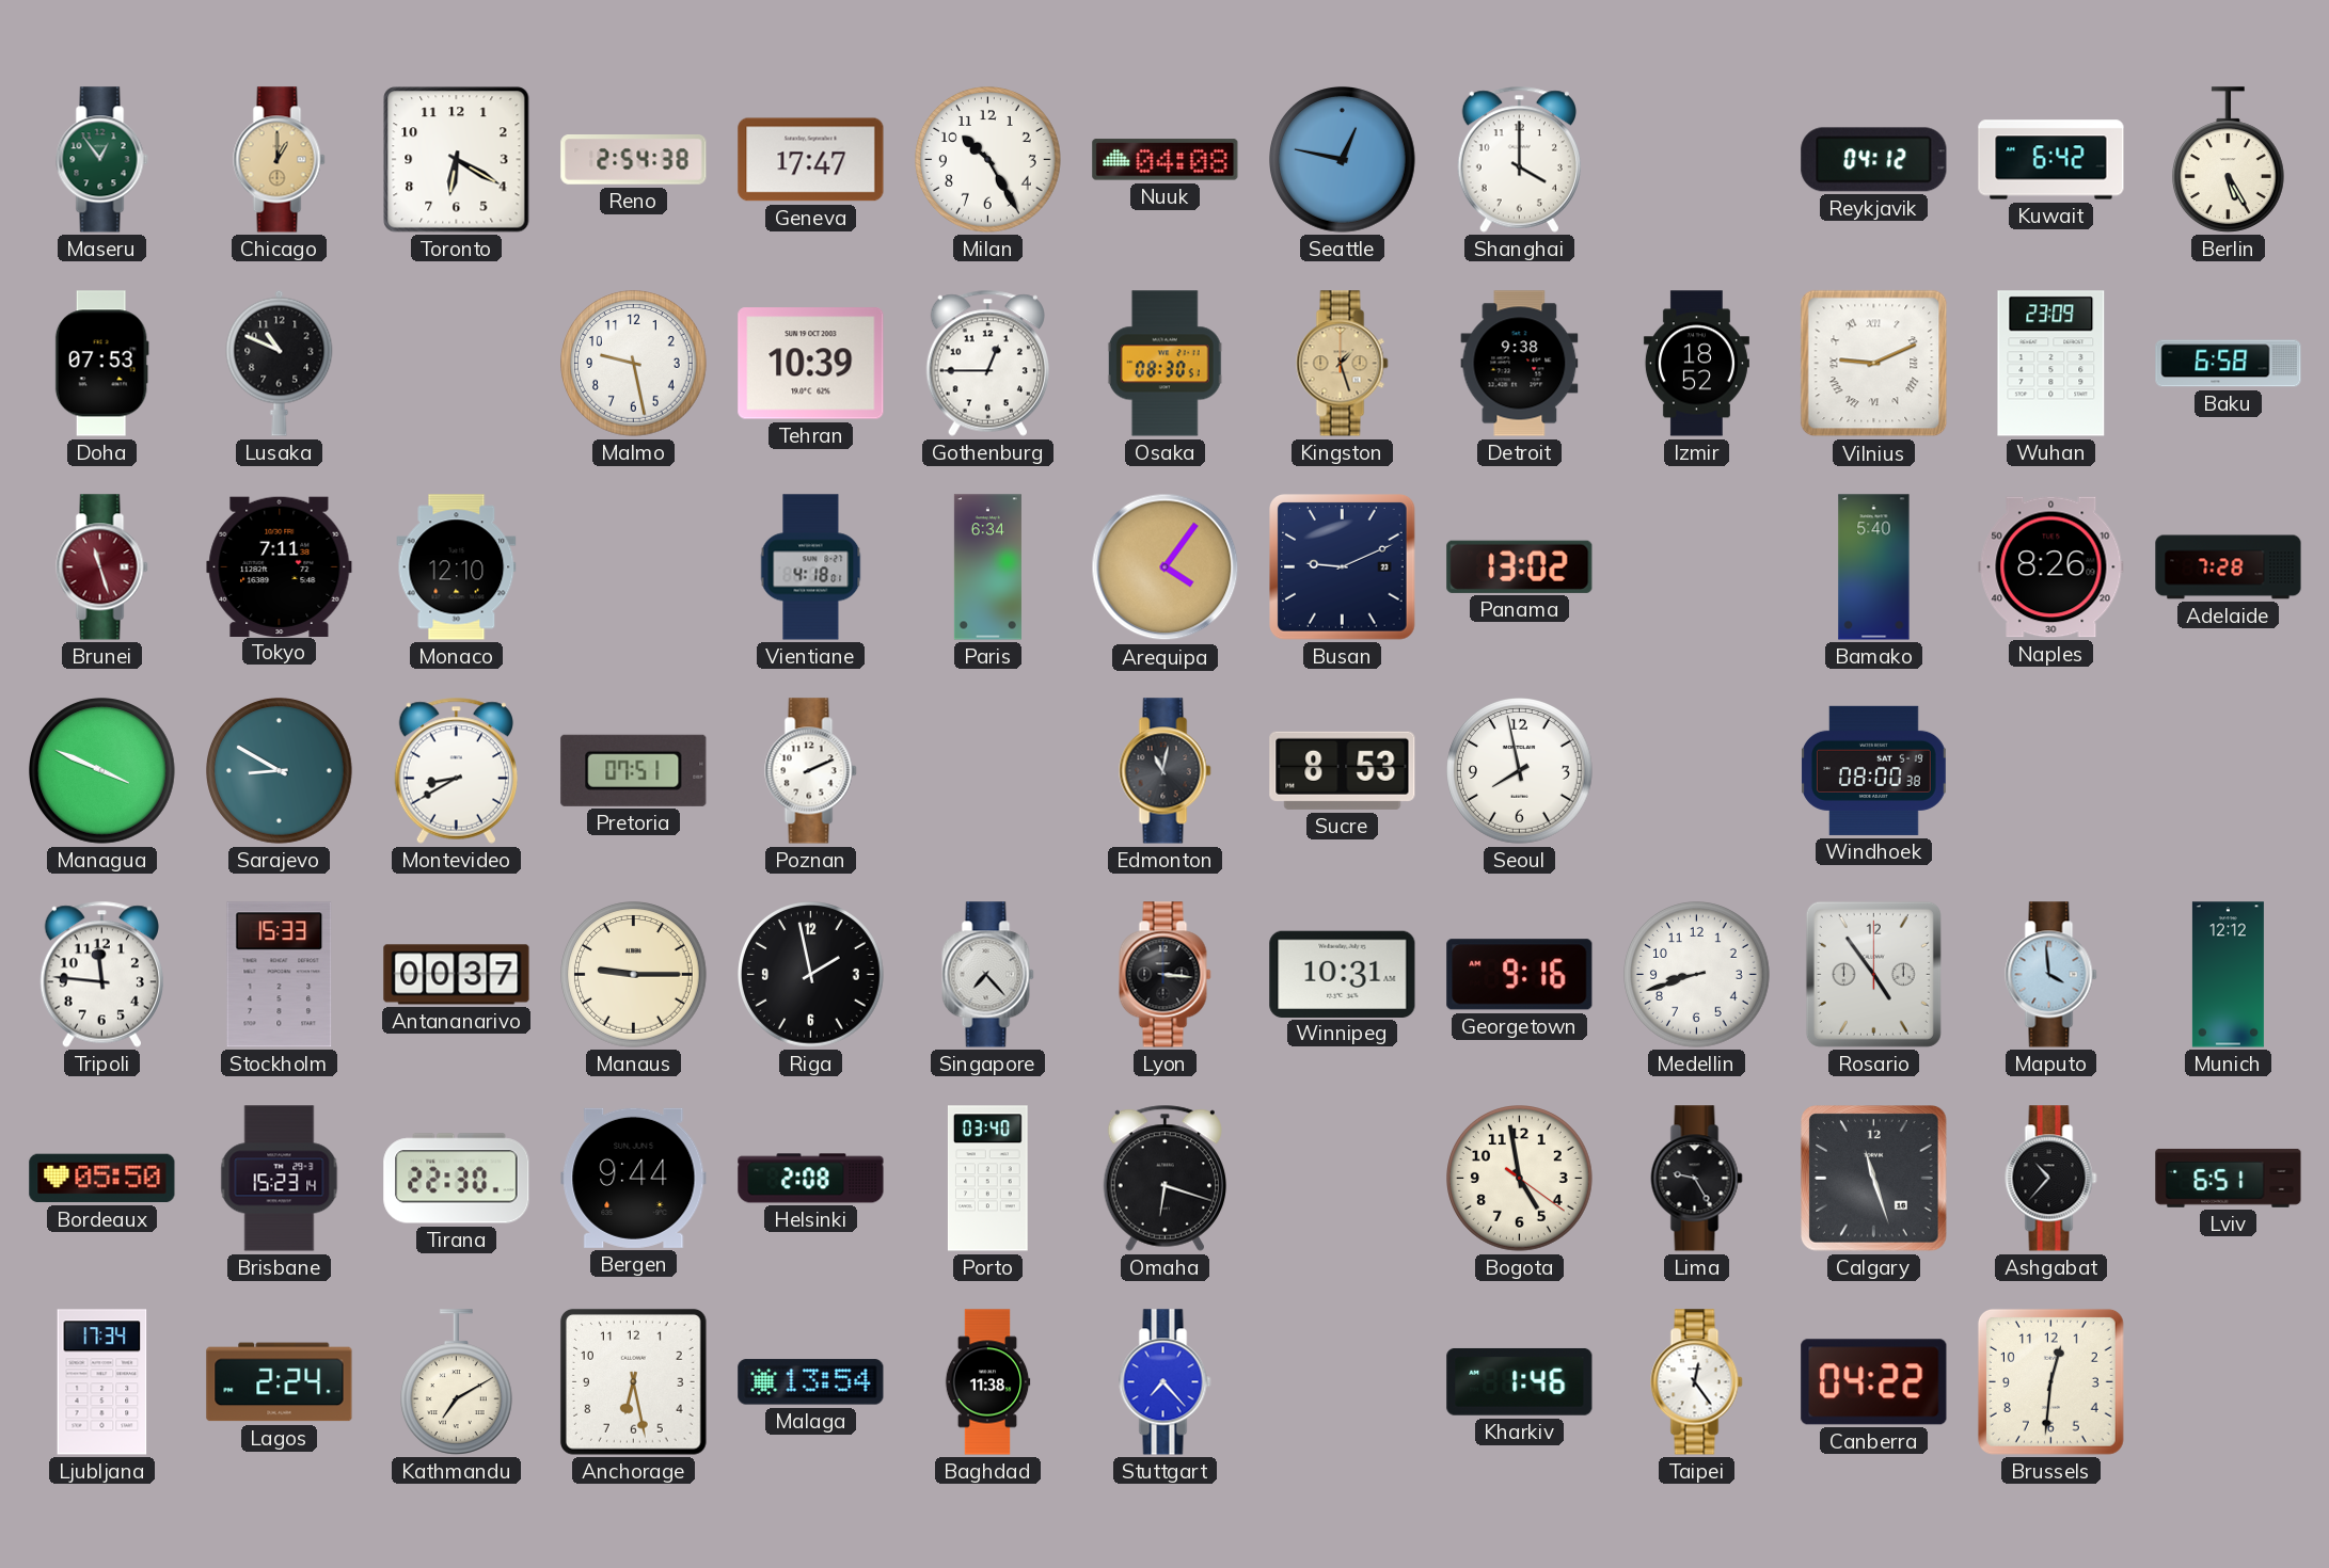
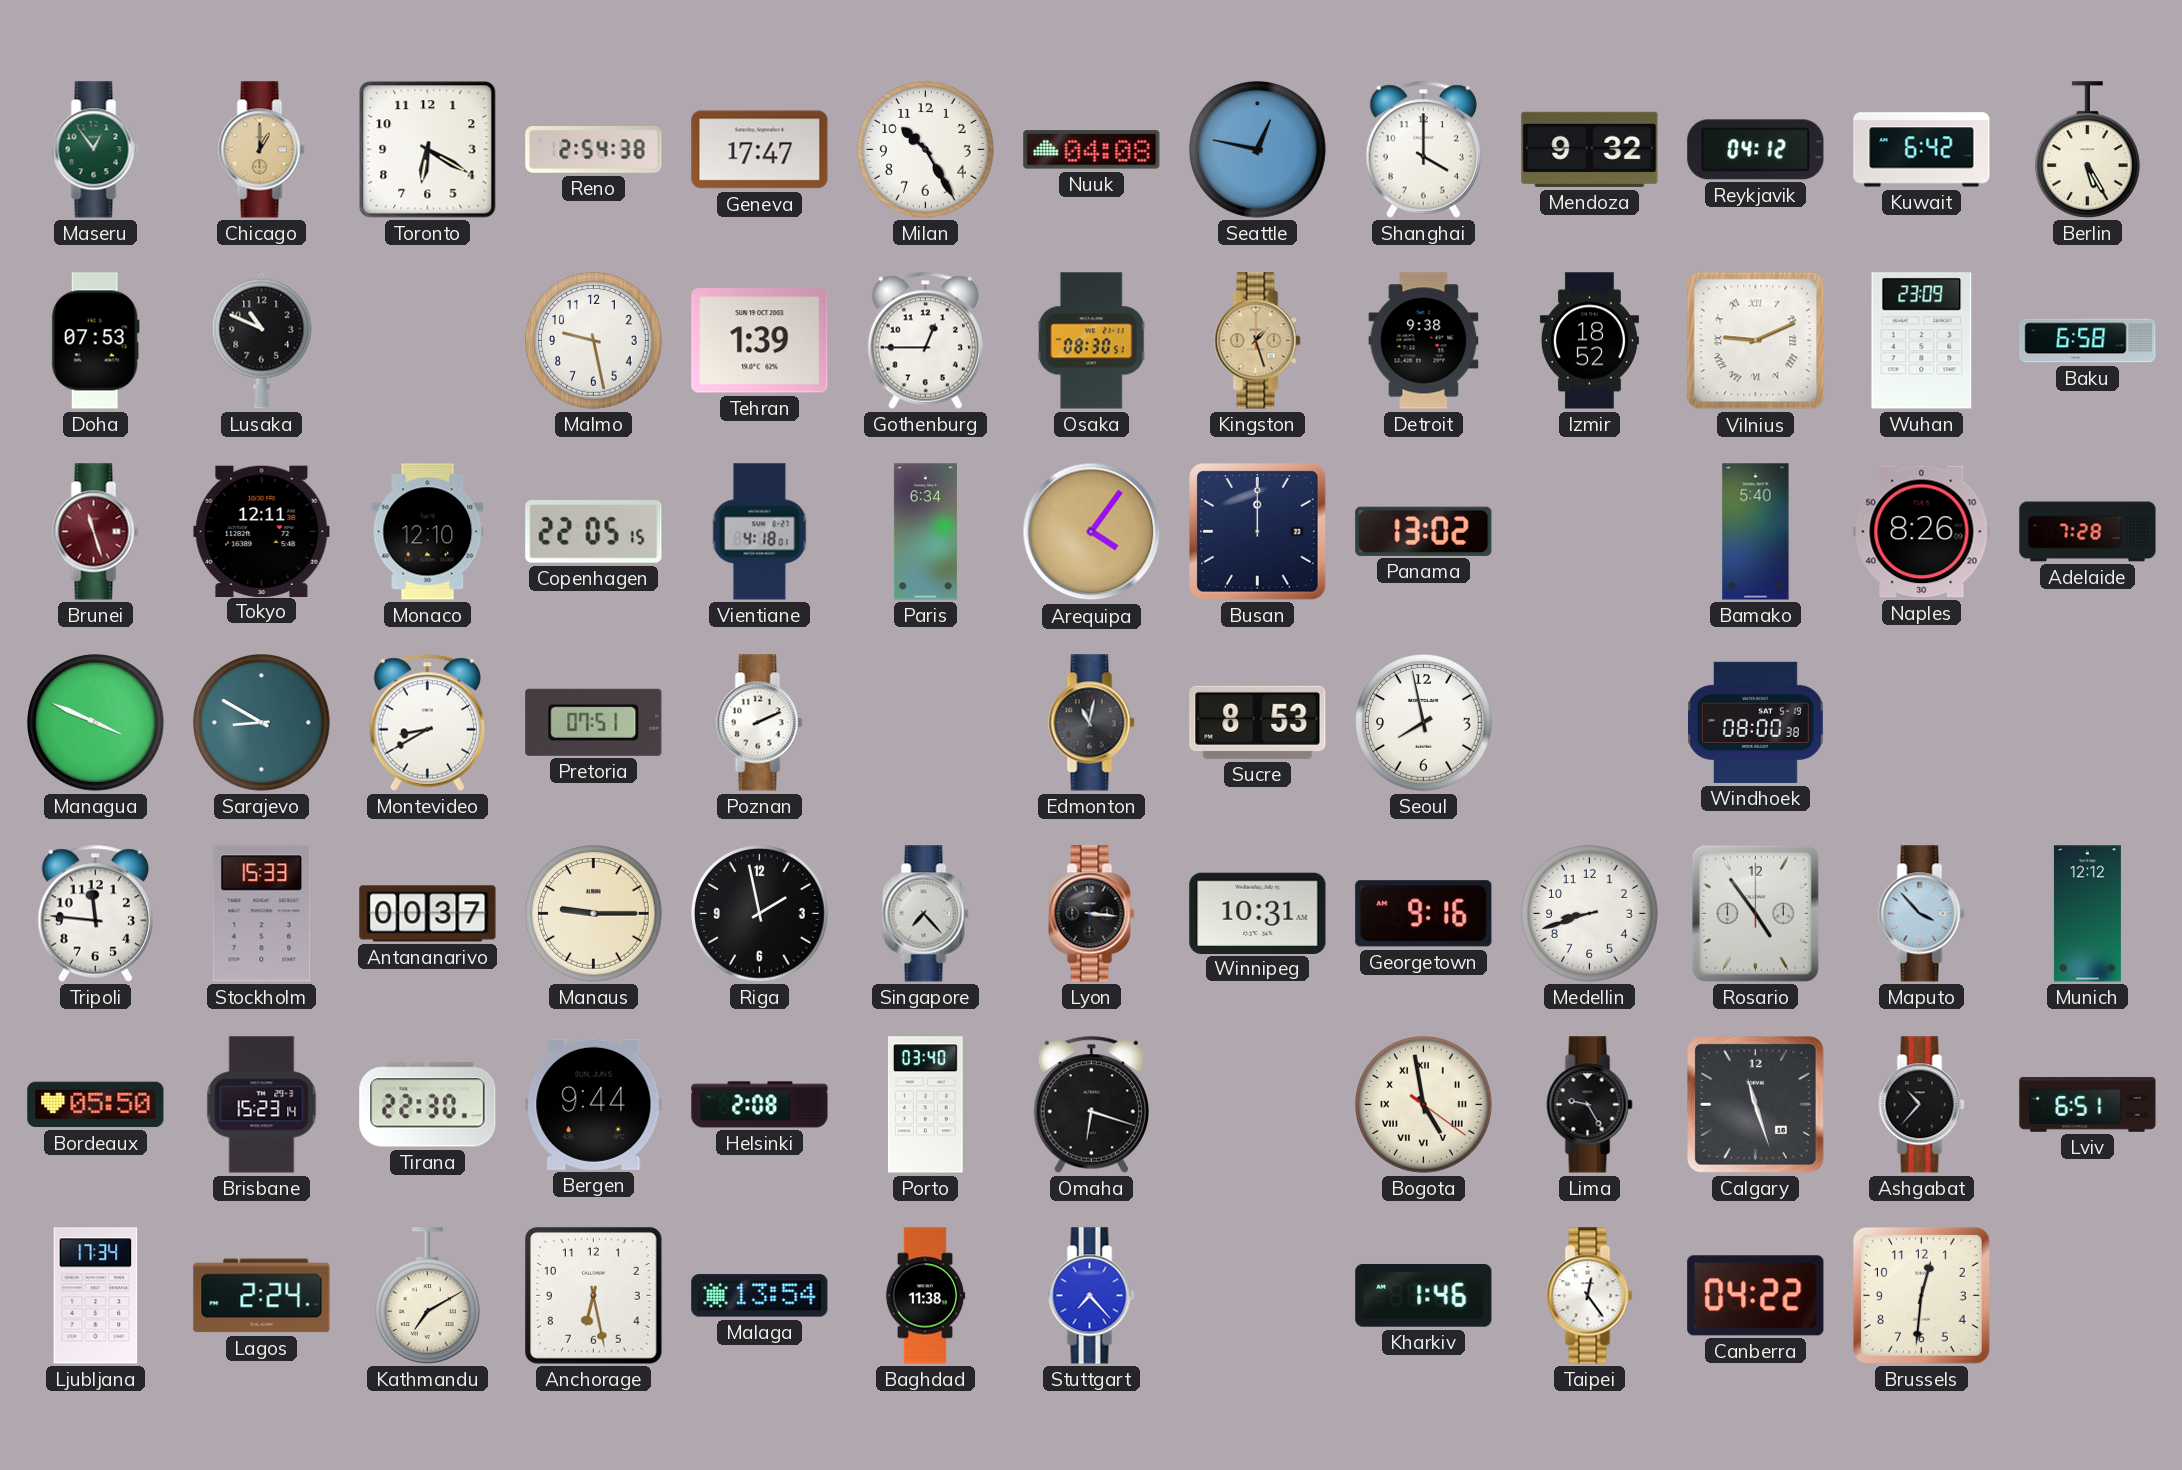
Mendoza: none -> 9:32
Tehran: 10:39 -> 1:39
Tokyo: 7:11 -> 12:11
Copenhagen: none -> 22:05
Busan: 9:11 -> 12:00
Maputo: 3:59 -> 3:53
Bogota numerals: Arabic -> Roman
